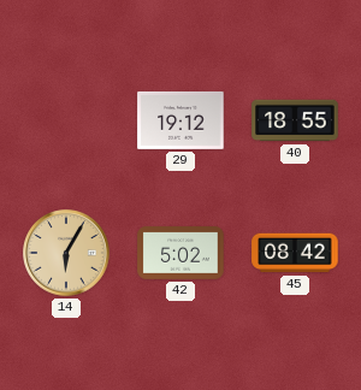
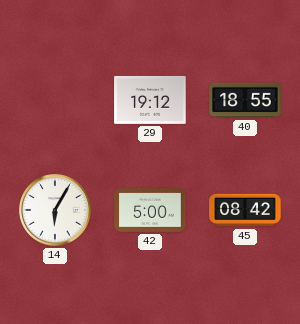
14 dial: champagne -> white
42: 5:02 -> 5:00
